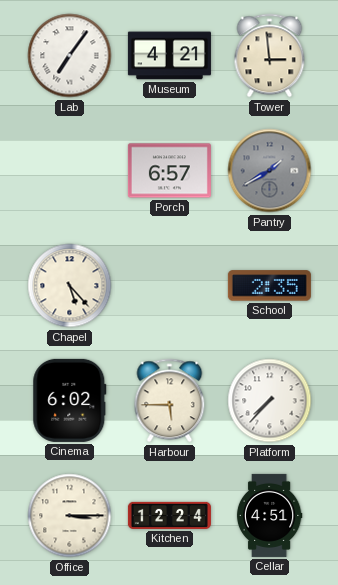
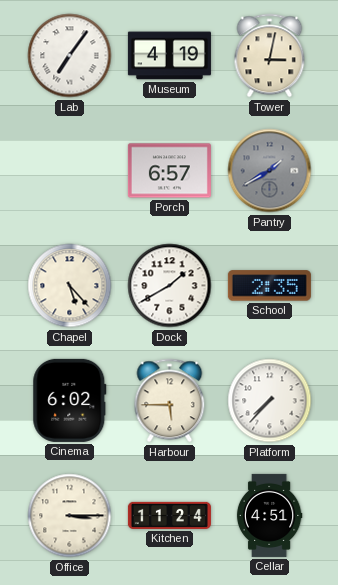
Museum: 4:21 -> 4:19
Tower: 2:59 -> 3:02
Dock: none -> 1:40
Kitchen: 12:24 -> 11:24
